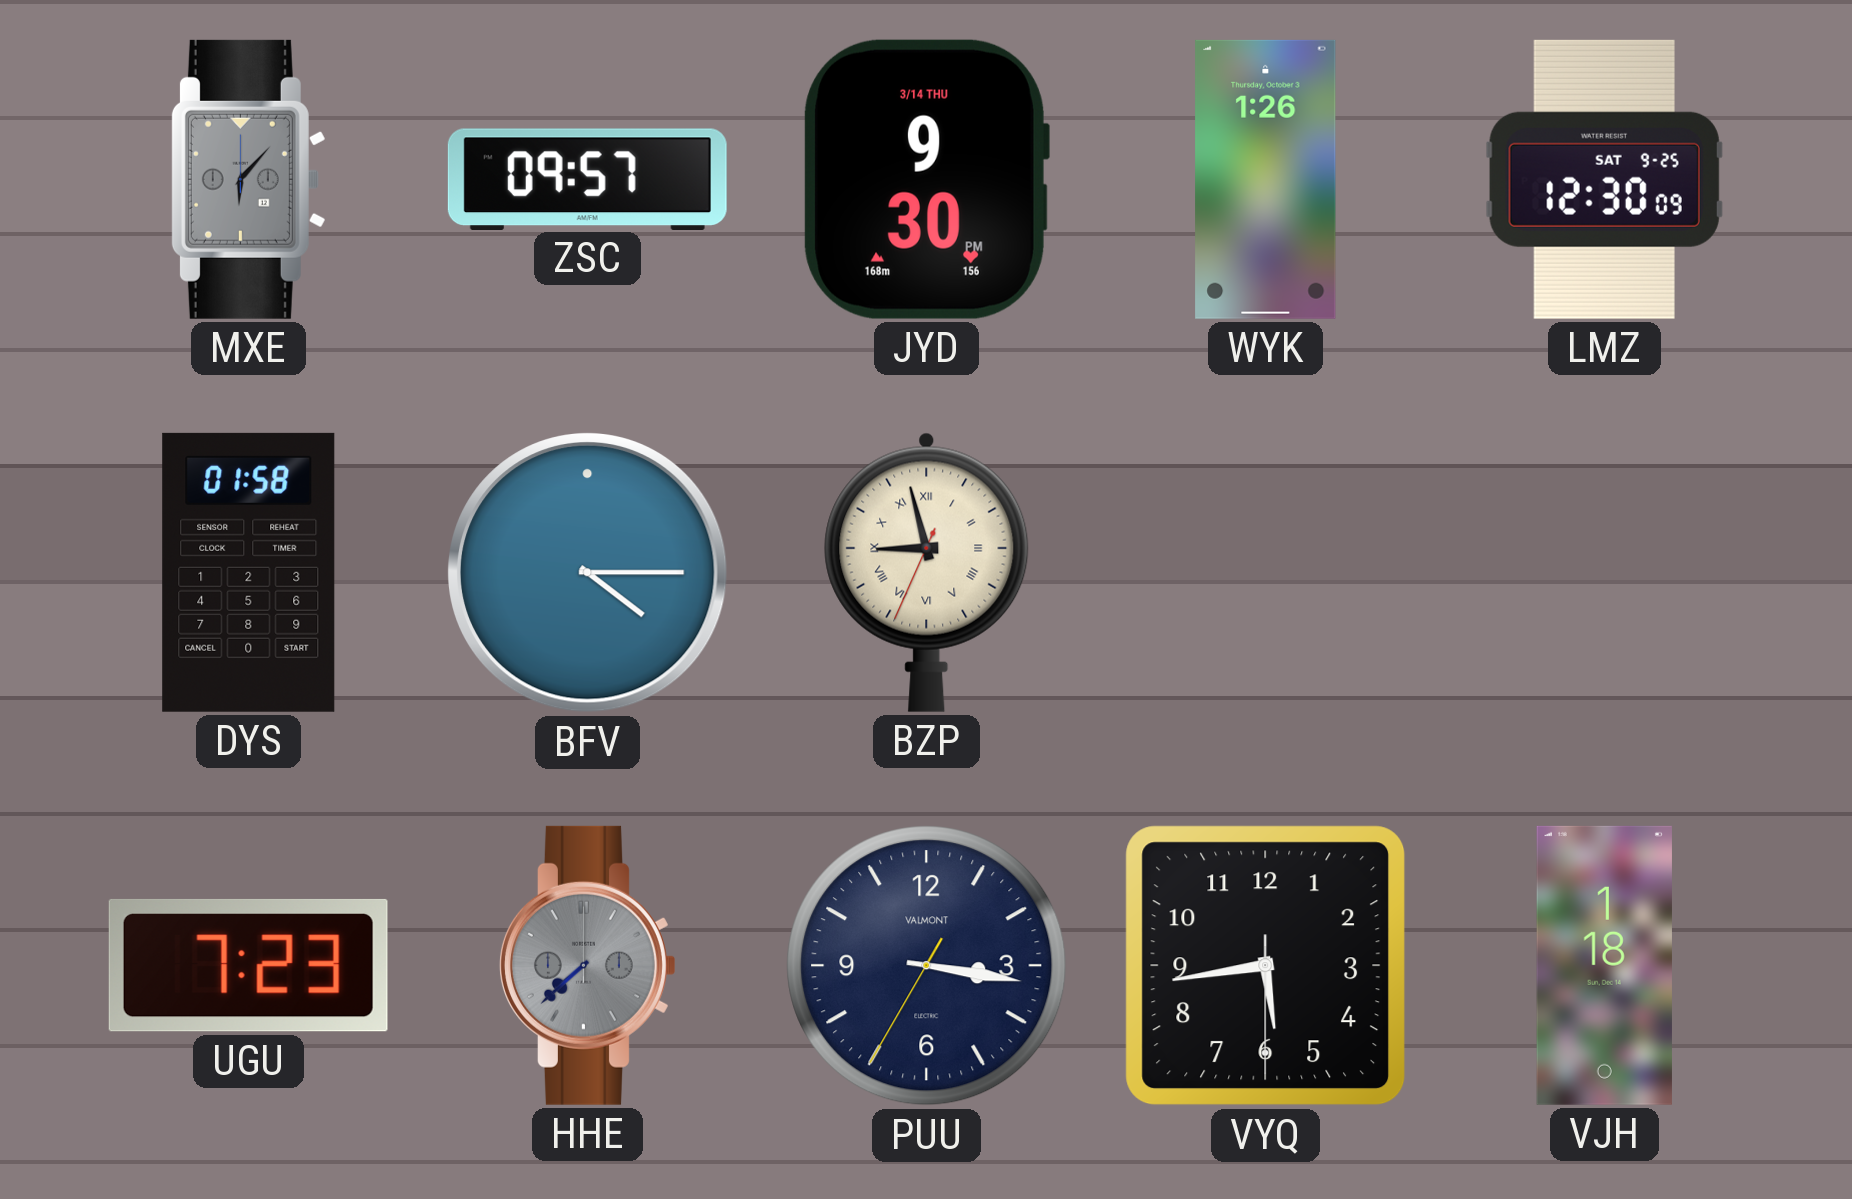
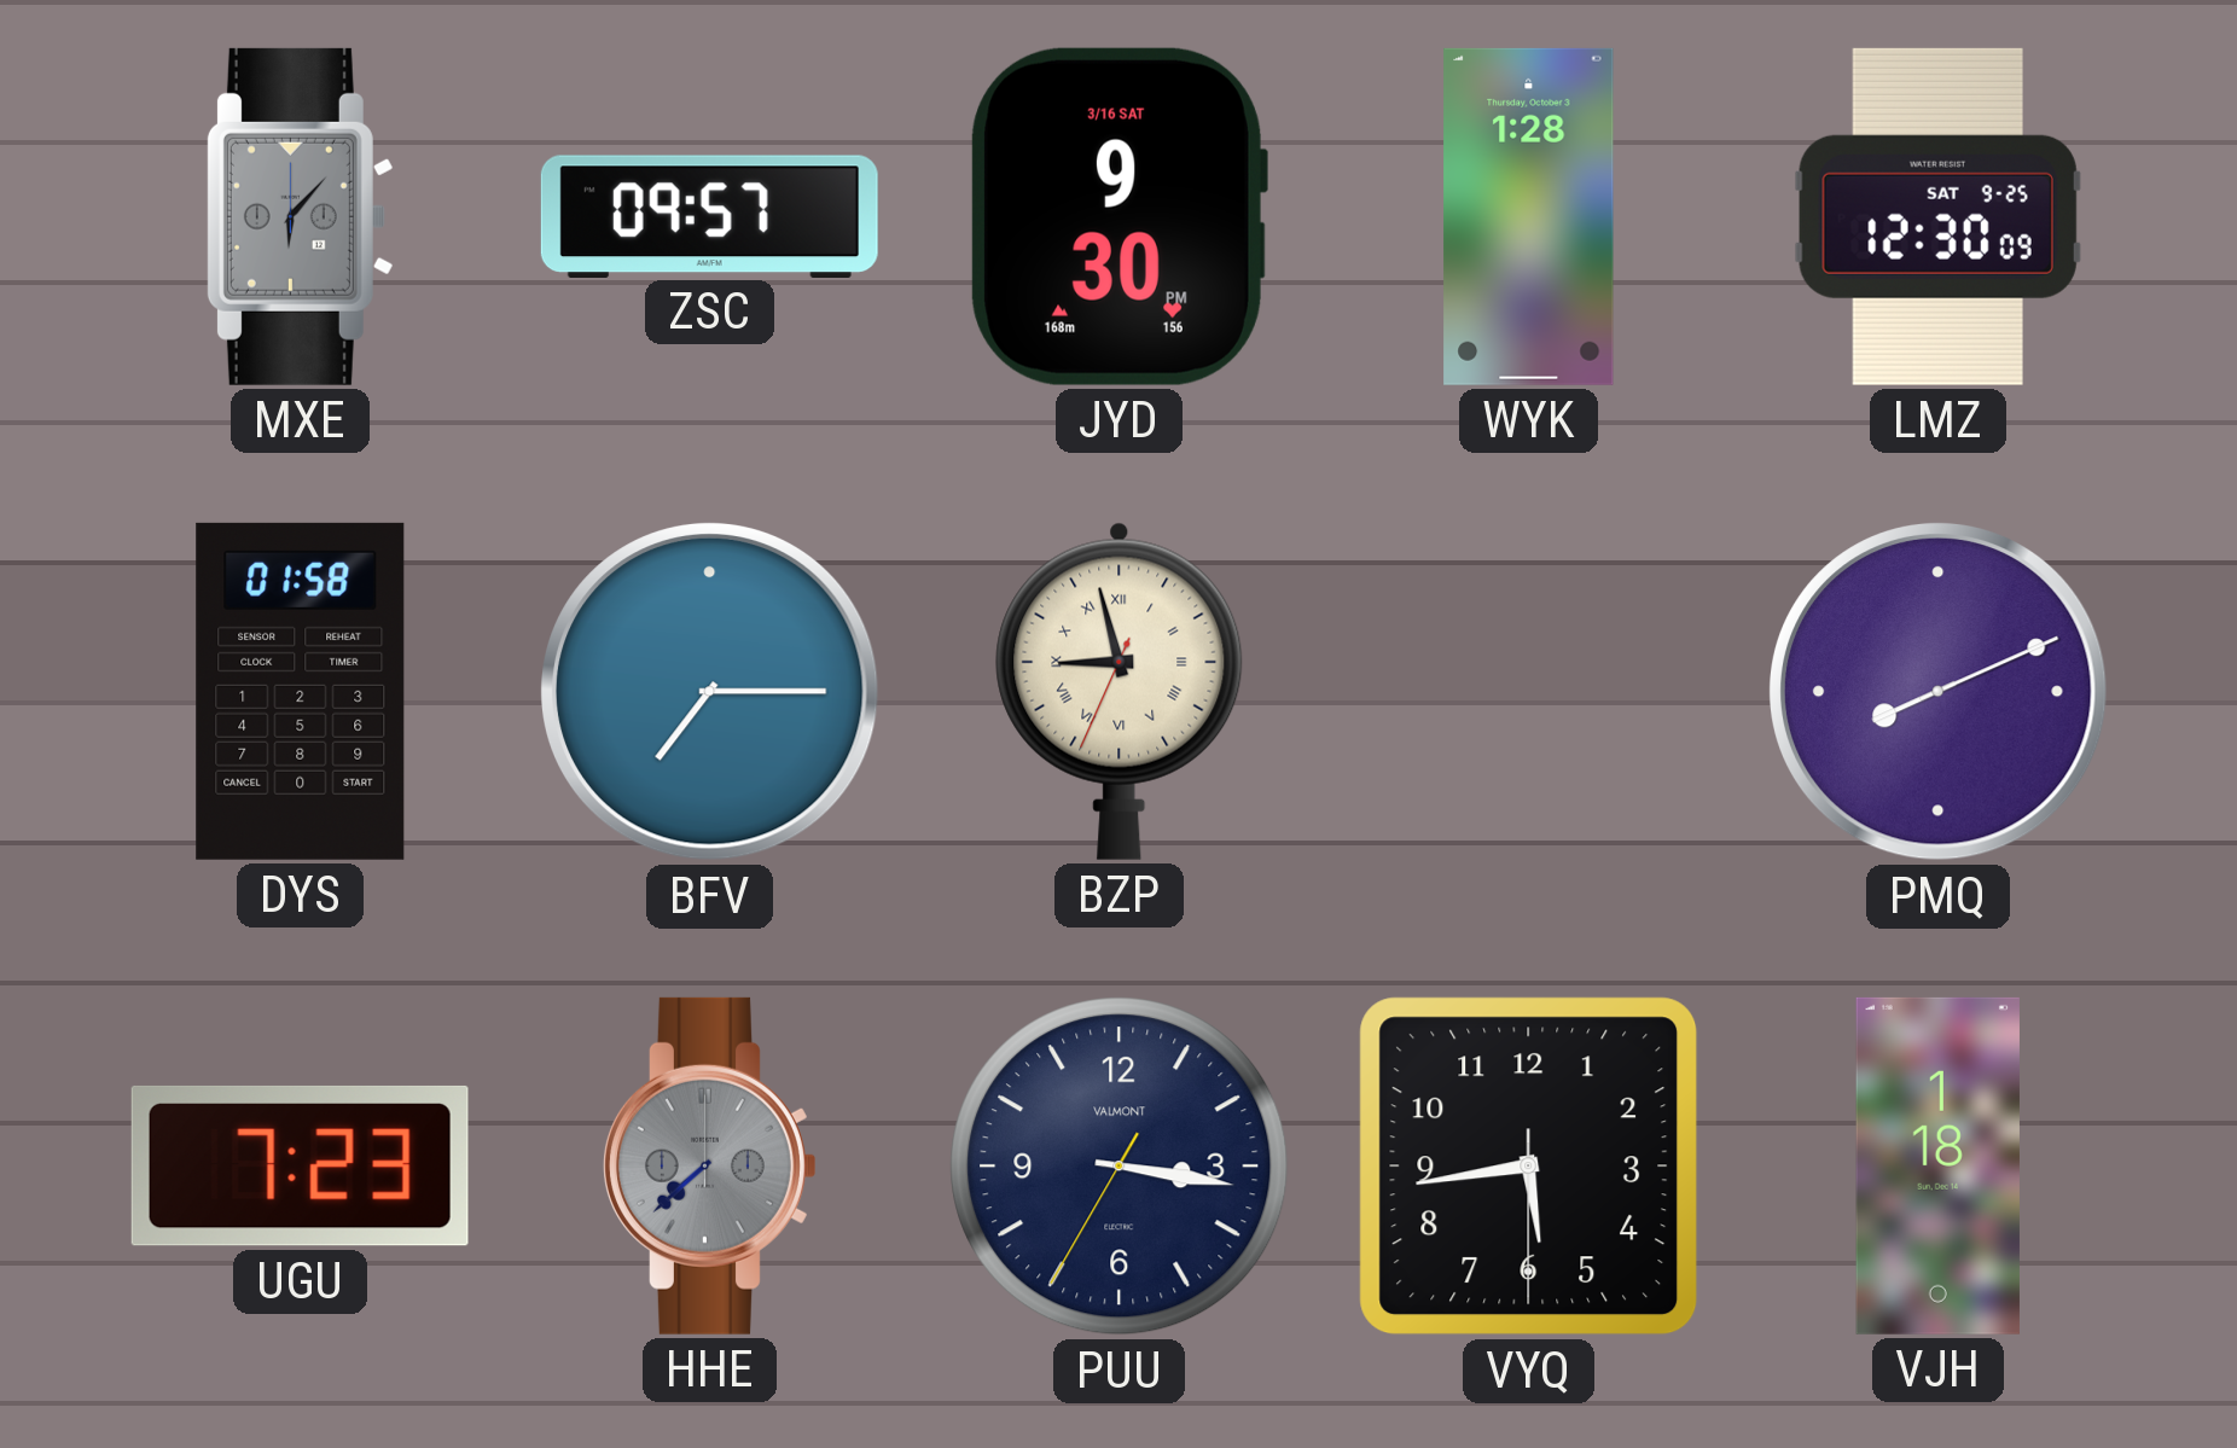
JYD date: 3/14 THU -> 3/16 SAT
WYK: 1:26 -> 1:28
BFV: 4:15 -> 7:15
PMQ: none -> 8:11
